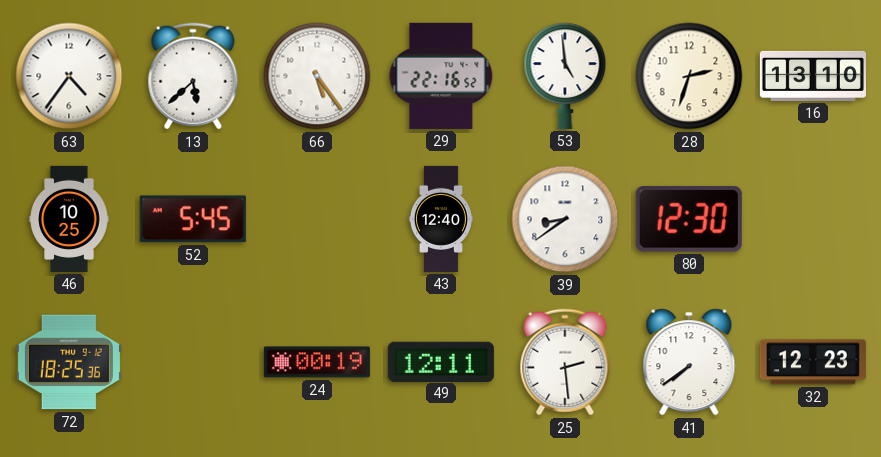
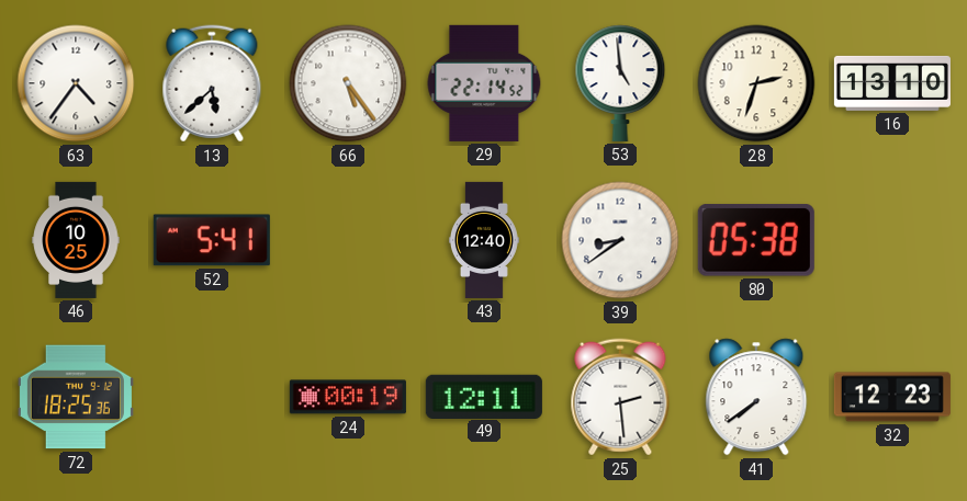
29: 22:16 -> 22:14
52: 5:45 -> 5:41
80: 12:30 -> 05:38
